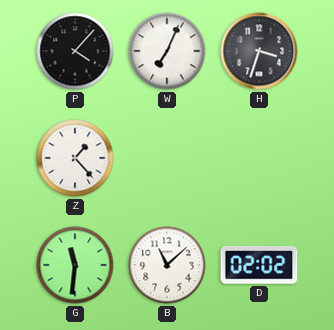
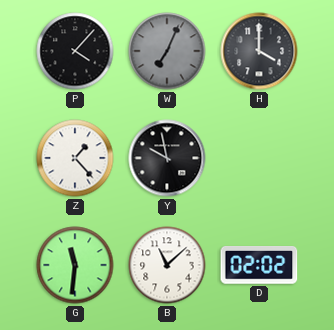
W dial: white -> grey
H: 3:33 -> 4:00
Y: none -> 9:58
